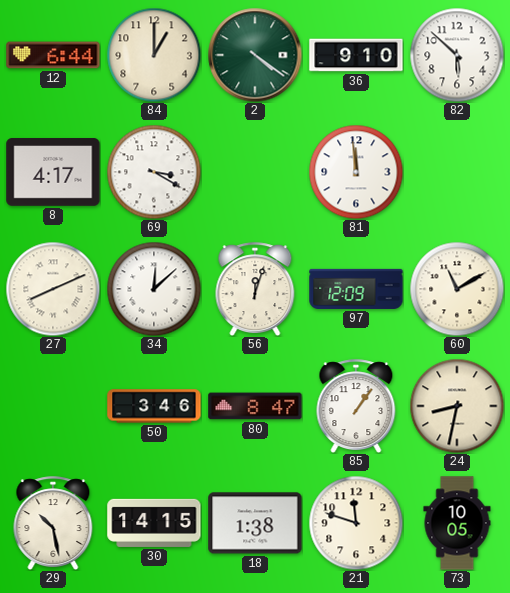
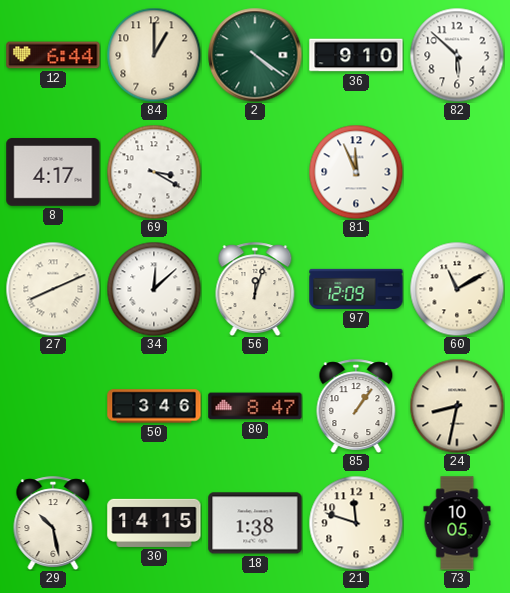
81: 11:59 -> 11:56
